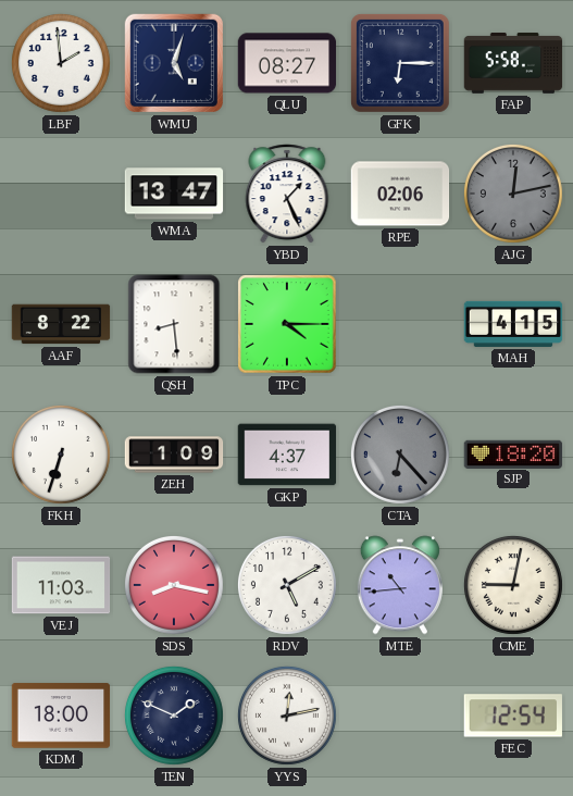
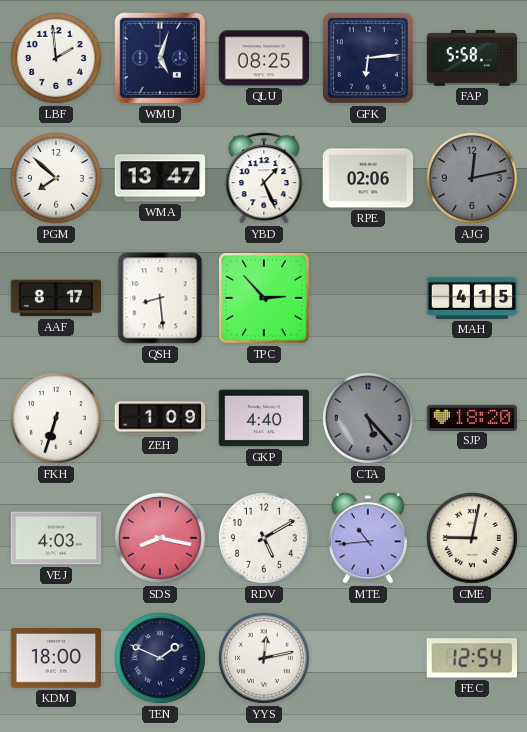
QLU: 08:27 -> 08:25
GFK: 6:15 -> 6:14
PGM: none -> 7:52
AAF: 8:22 -> 8:17
TPC: 4:15 -> 2:53
GKP: 4:37 -> 4:40
CTA: 6:23 -> 5:23
VEJ: 11:03 -> 4:03
